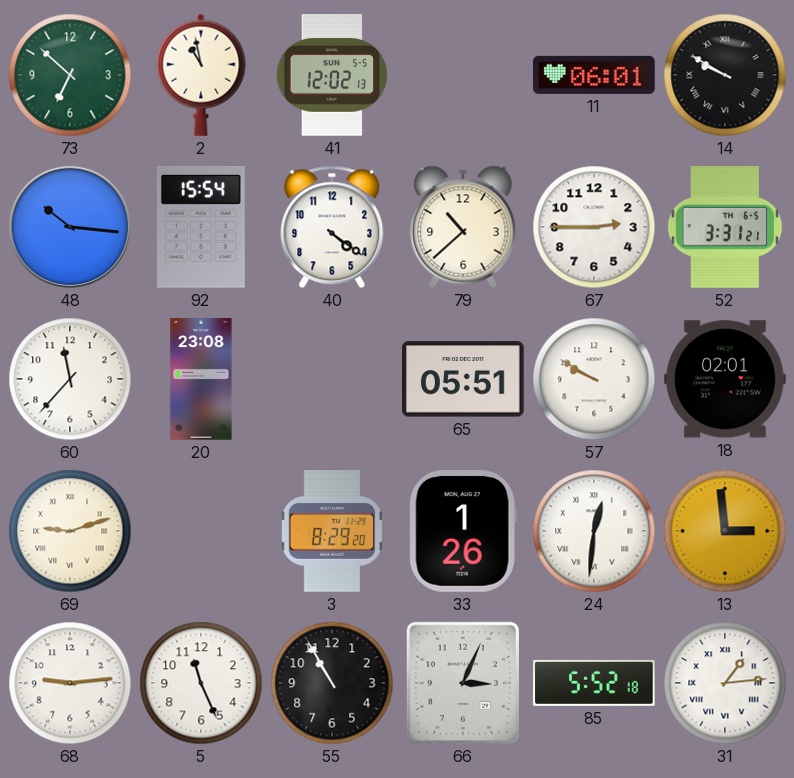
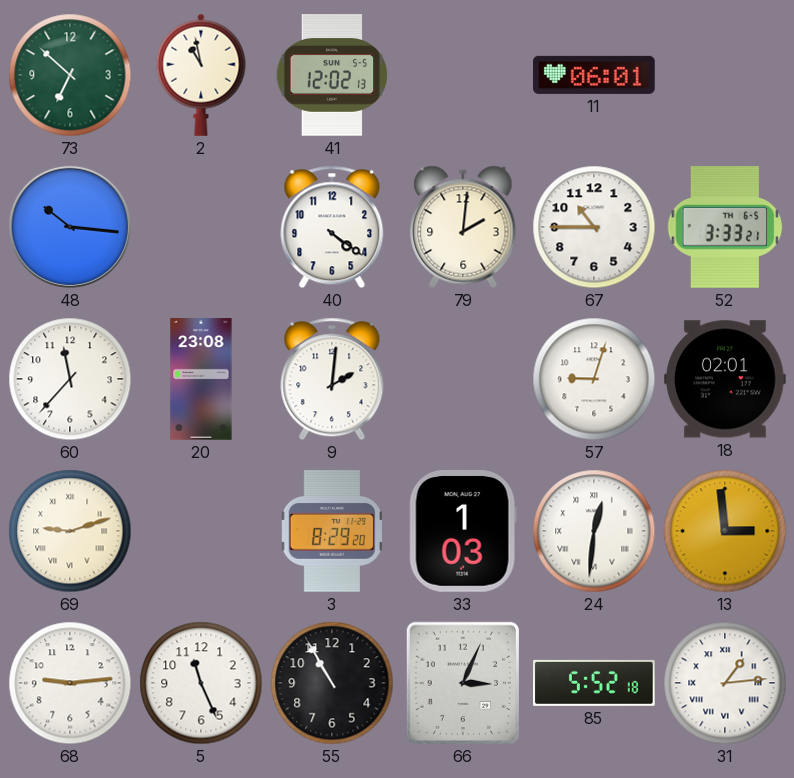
14: 9:50 -> none
92: 15:54 -> none
79: 10:38 -> 2:01
67: 2:45 -> 10:45
52: 3:31 -> 3:33
9: none -> 2:01
65: 05:51 -> none
57: 9:50 -> 9:03
33: 1:26 -> 1:03
